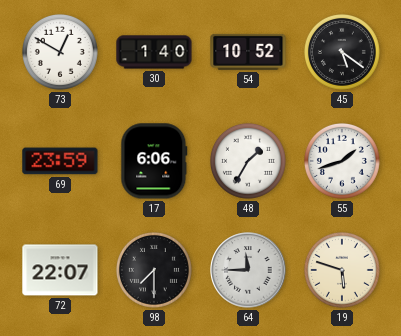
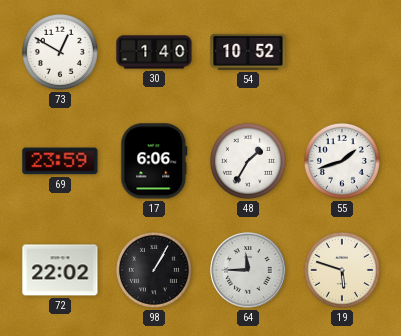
45: 5:21 -> none
72: 22:07 -> 22:02
98: 7:30 -> 1:05
